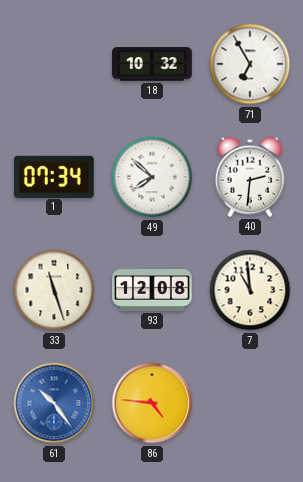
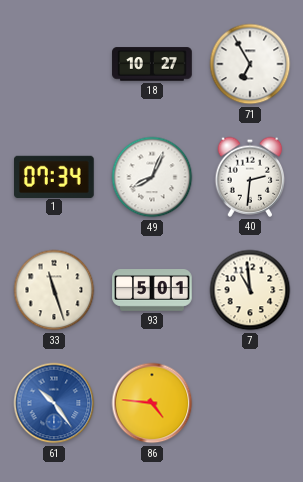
18: 10:32 -> 10:27
49: 7:52 -> 8:04
93: 12:08 -> 5:01
